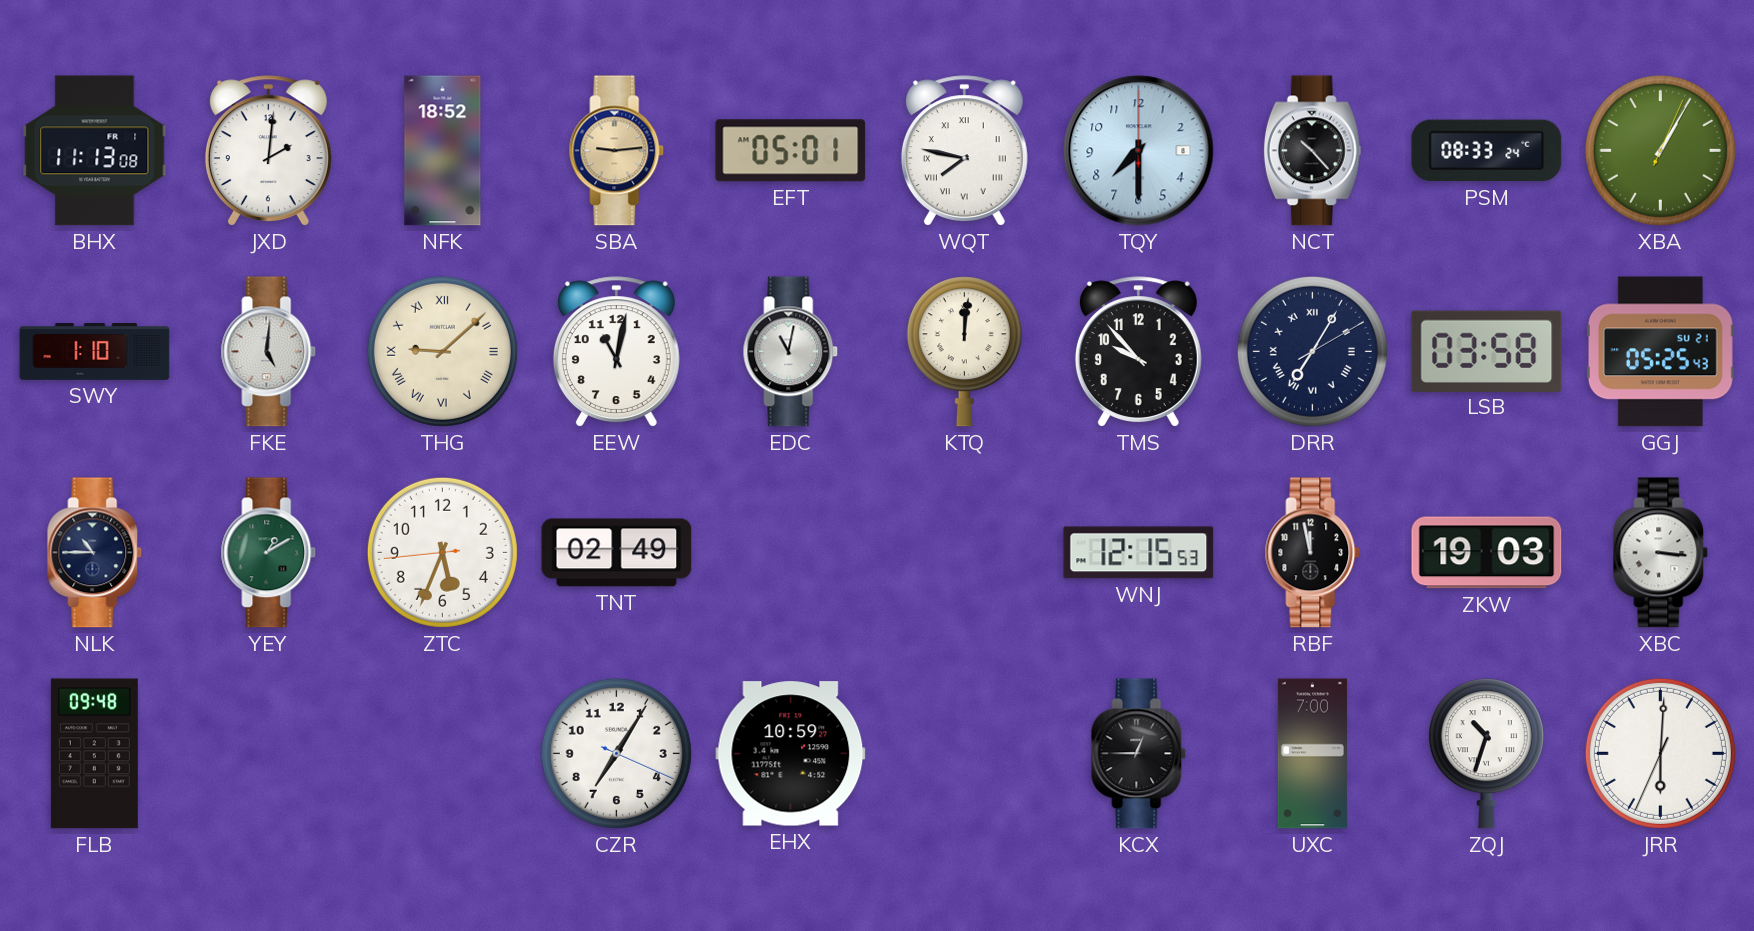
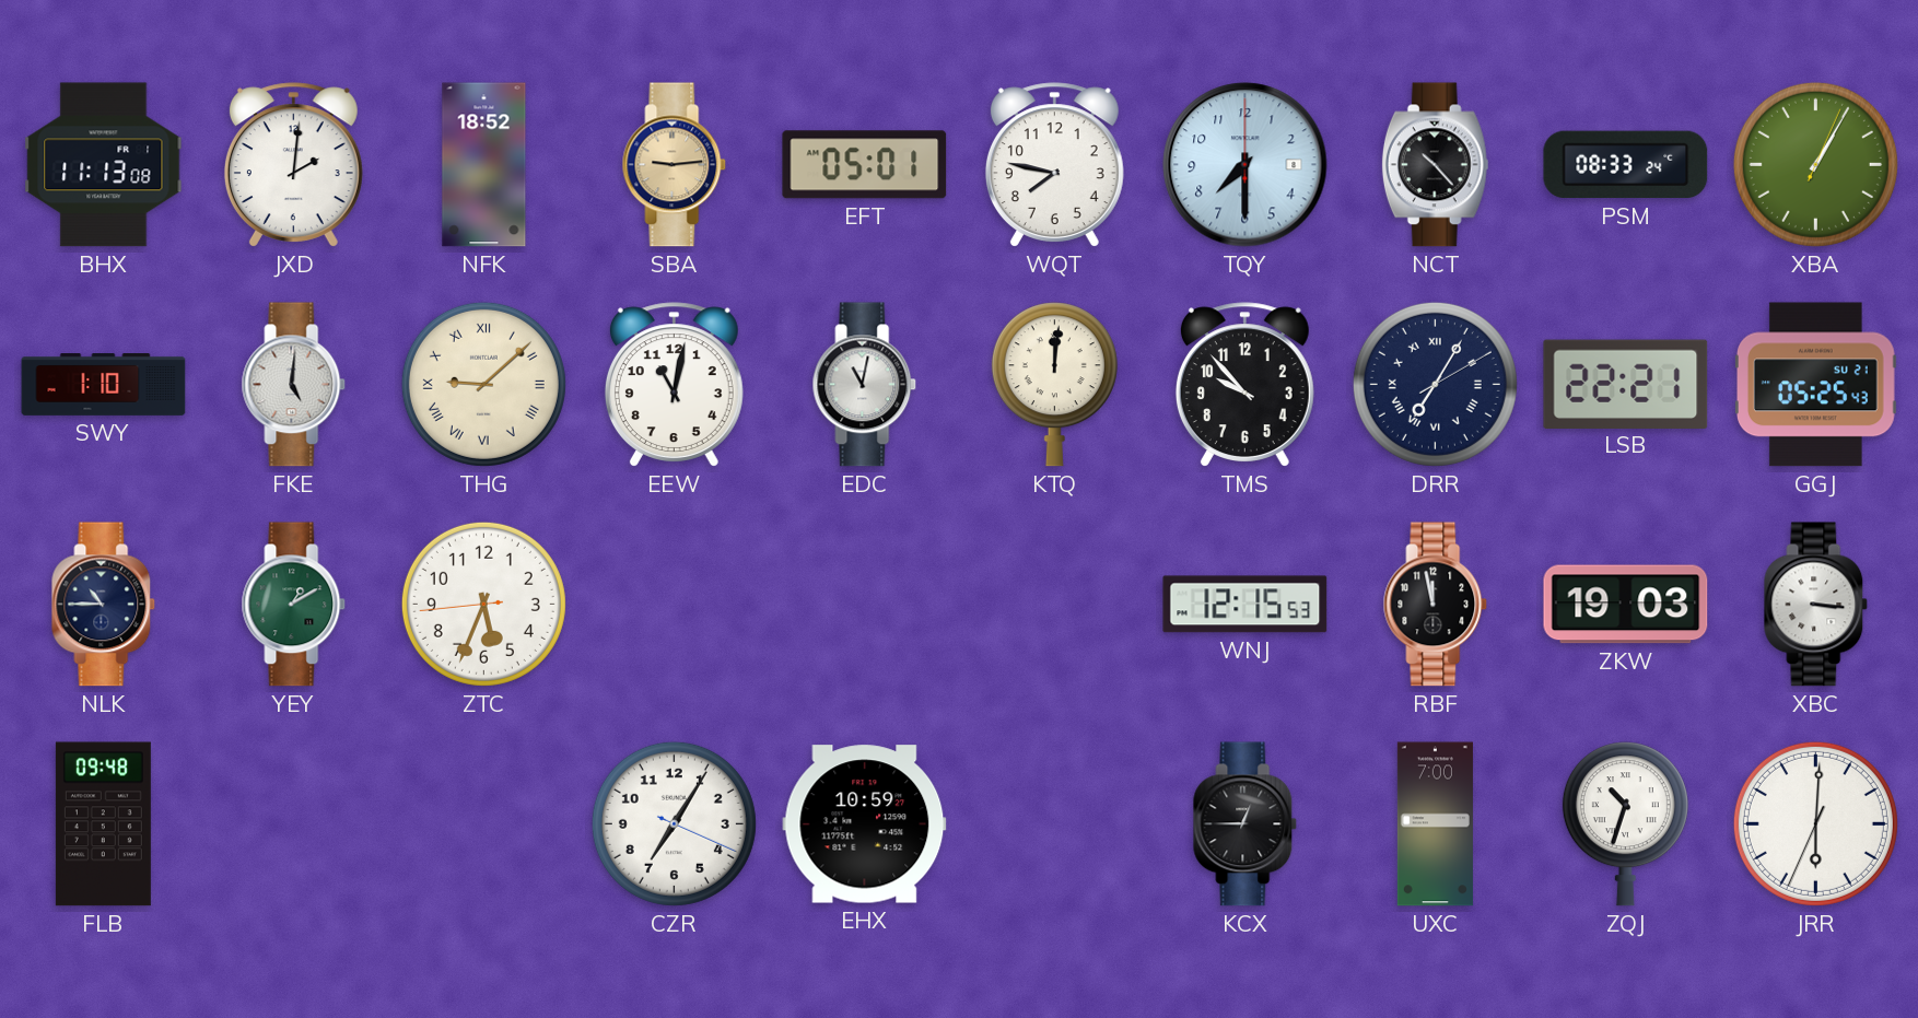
WQT numerals: Roman -> Arabic
LSB: 03:58 -> 22:21
TNT: 02:49 -> none
